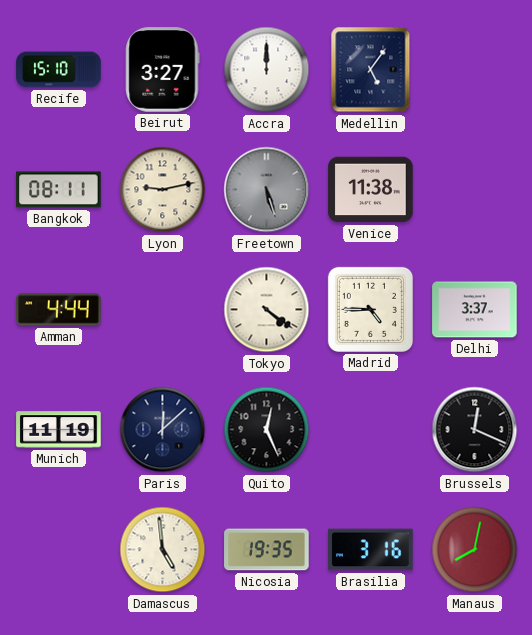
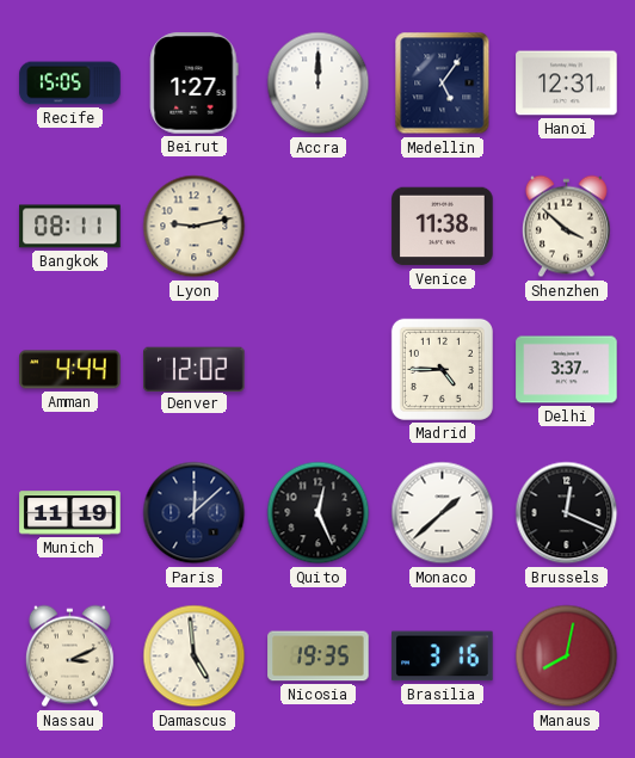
Recife: 15:10 -> 15:05
Beirut: 3:27 -> 1:27
Hanoi: none -> 12:31
Freetown: 5:27 -> none
Shenzhen: none -> 3:52
Denver: none -> 12:02
Tokyo: 4:21 -> none
Monaco: none -> 1:38
Nassau: none -> 3:11
